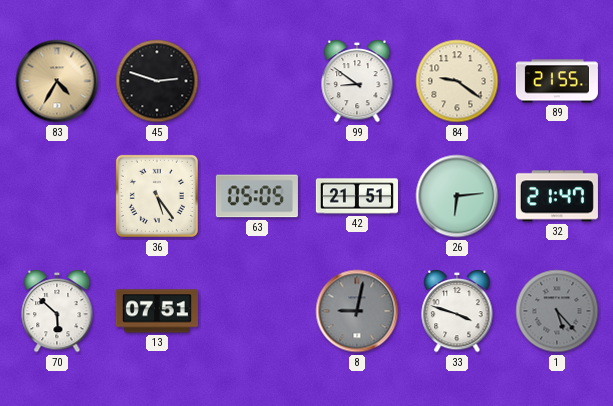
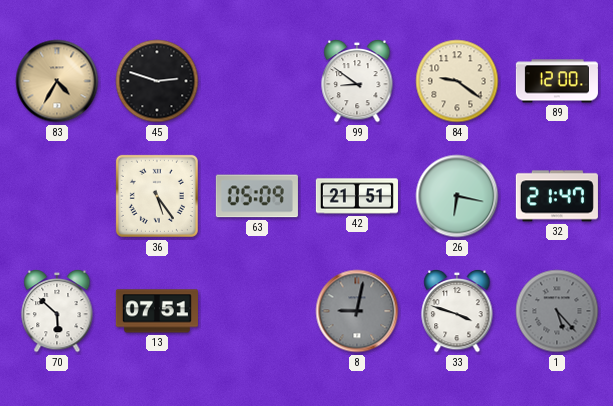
89: 21:55 -> 12:00
63: 05:05 -> 05:09
26: 6:14 -> 6:17
